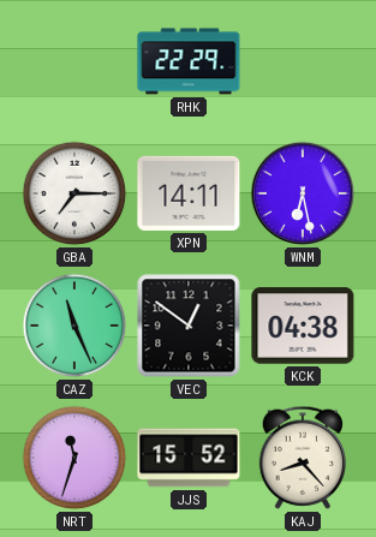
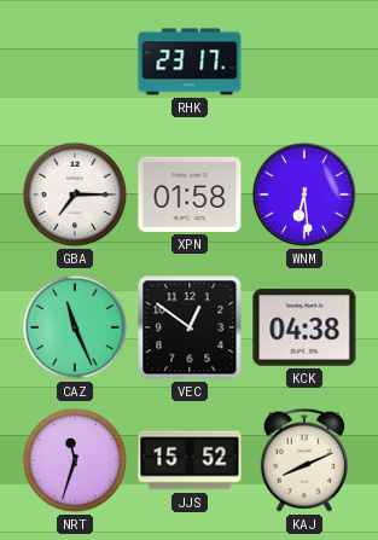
RHK: 22:29 -> 23:17
XPN: 14:11 -> 01:58
WNM: 6:28 -> 6:29
KAJ: 8:23 -> 8:11
